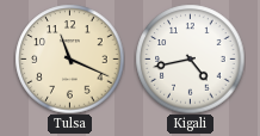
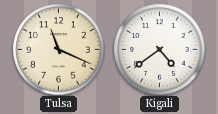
Kigali: 4:43 -> 4:39
